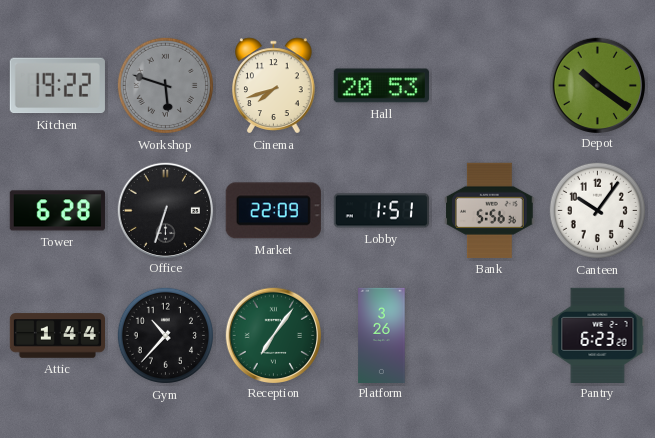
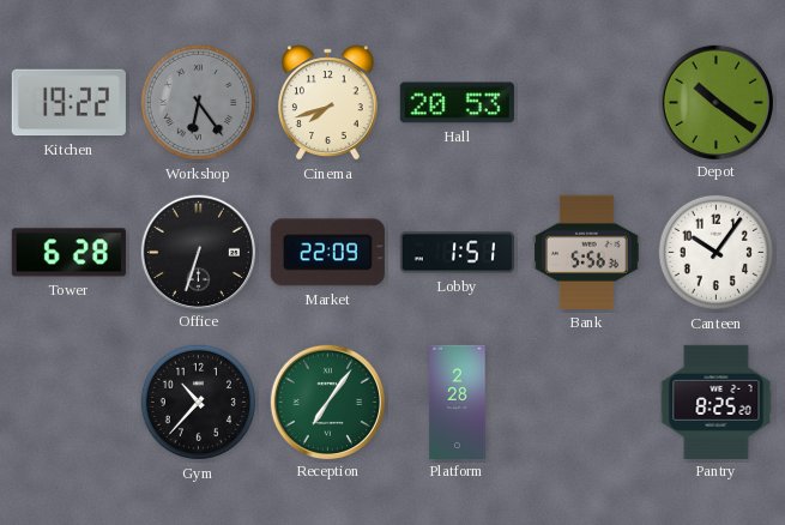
Workshop: 5:48 -> 6:24
Attic: 1:44 -> none
Platform: 3:26 -> 2:28
Pantry: 6:23 -> 8:25
